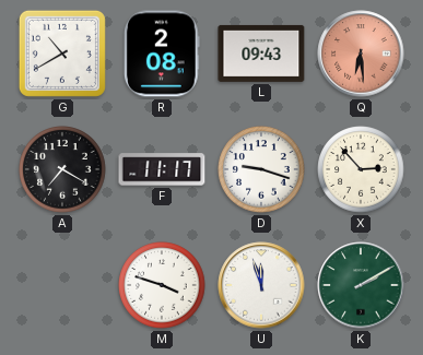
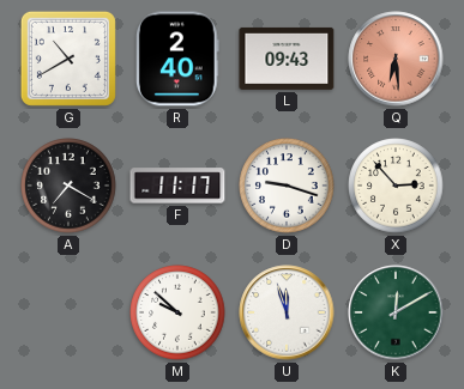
R: 2:08 -> 2:40
M: 3:48 -> 9:52
K: 2:10 -> 12:10
